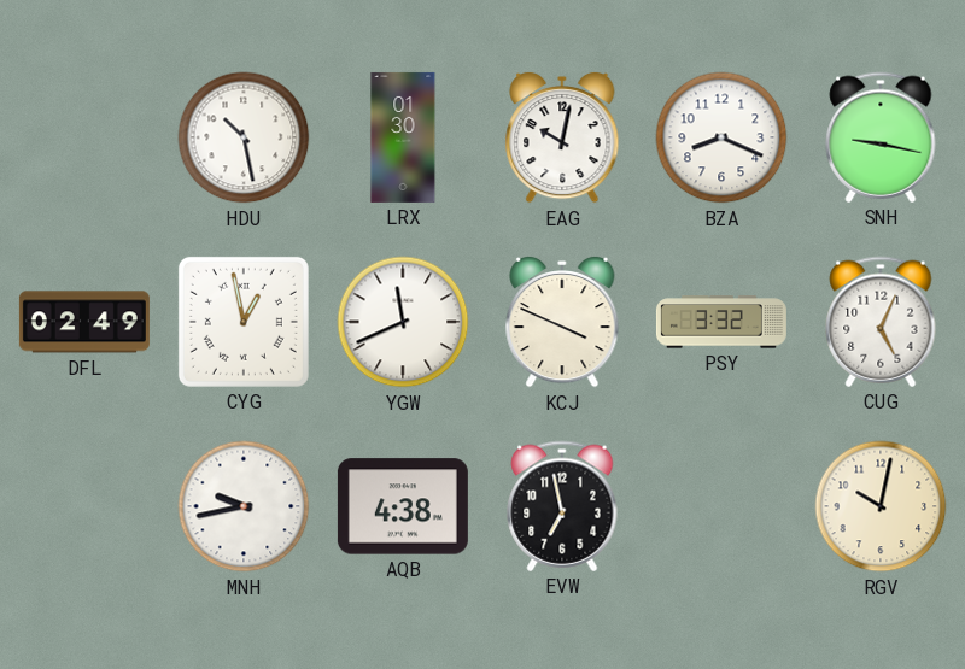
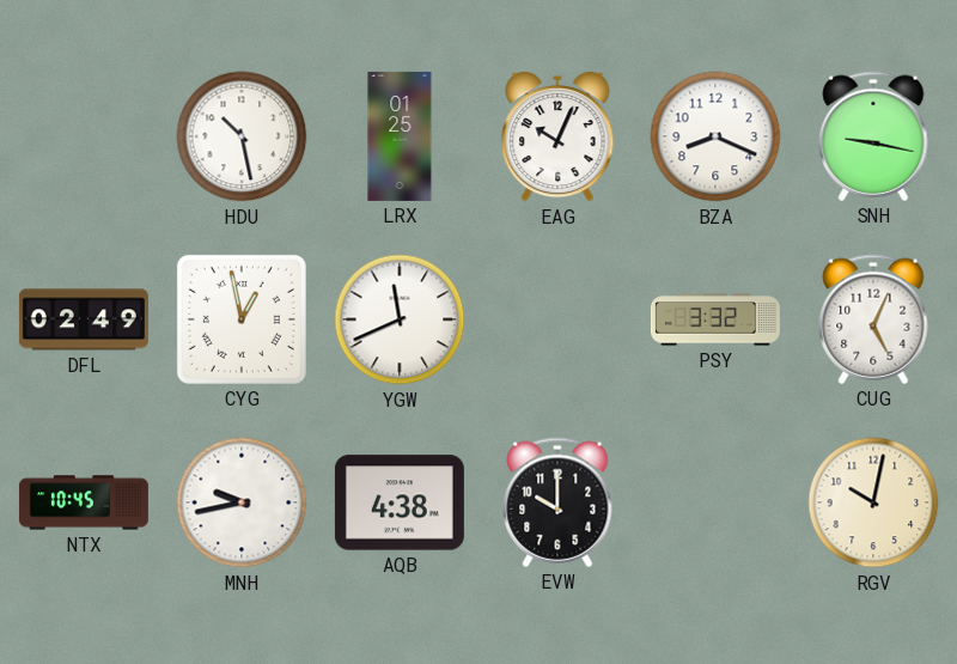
LRX: 01:30 -> 01:25
EAG: 10:02 -> 10:04
KCJ: 3:49 -> none
NTX: none -> 10:45
EVW: 6:58 -> 10:00
